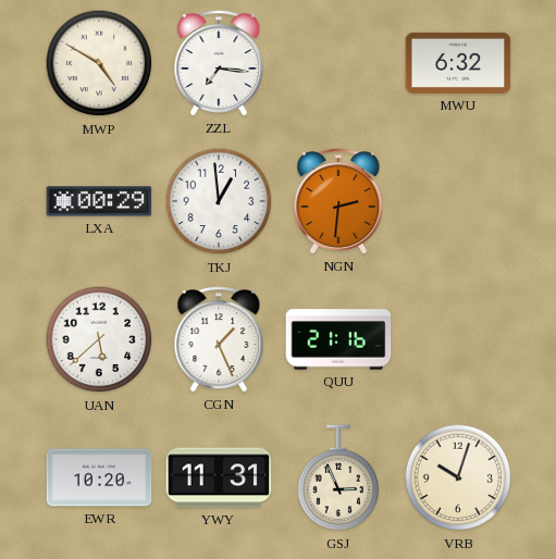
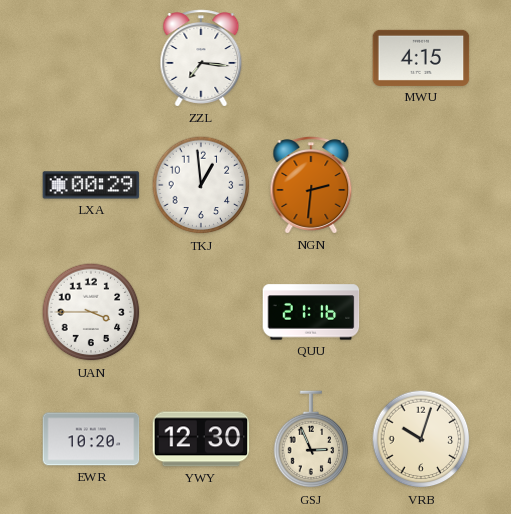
MWP: 4:50 -> none
MWU: 6:32 -> 4:15
UAN: 5:38 -> 3:45
CGN: 1:26 -> none
YWY: 11:31 -> 12:30
